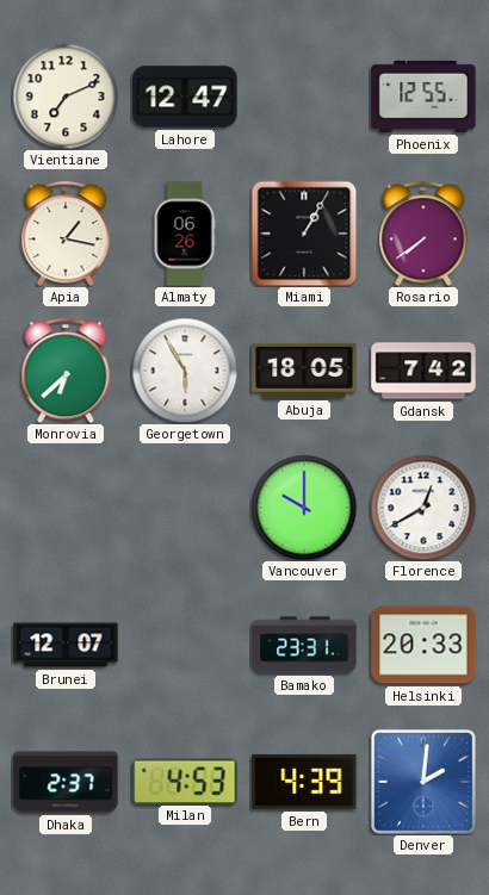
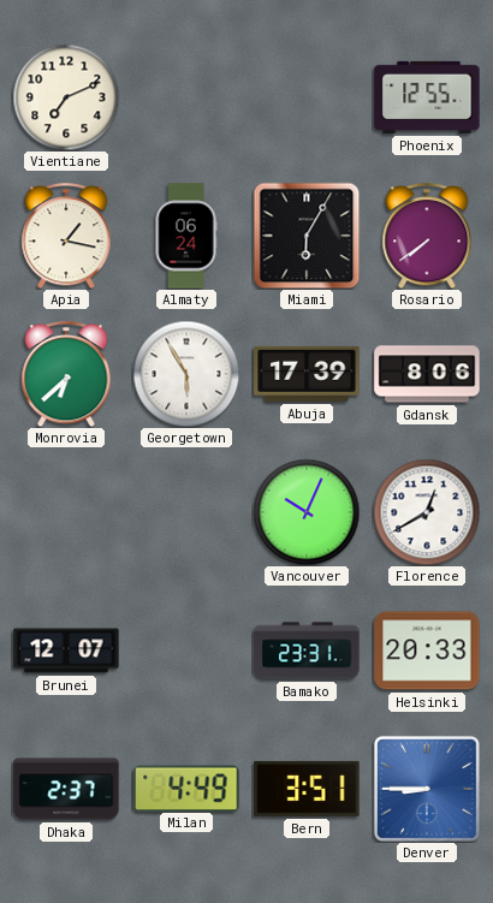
Lahore: 12:47 -> none
Almaty: 06:26 -> 06:24
Miami: 1:05 -> 6:05
Abuja: 18:05 -> 17:39
Gdansk: 7:42 -> 8:06
Vancouver: 10:00 -> 10:04
Milan: 4:53 -> 4:49
Bern: 4:39 -> 3:51
Denver: 2:01 -> 8:45
